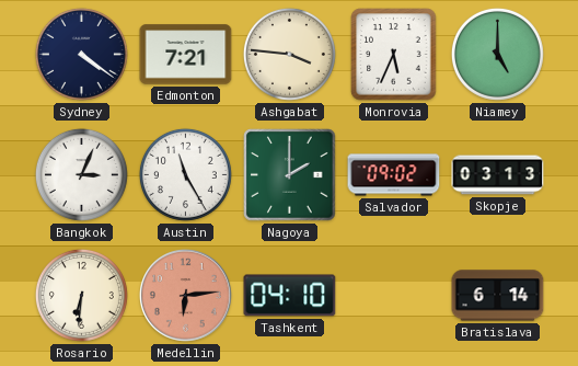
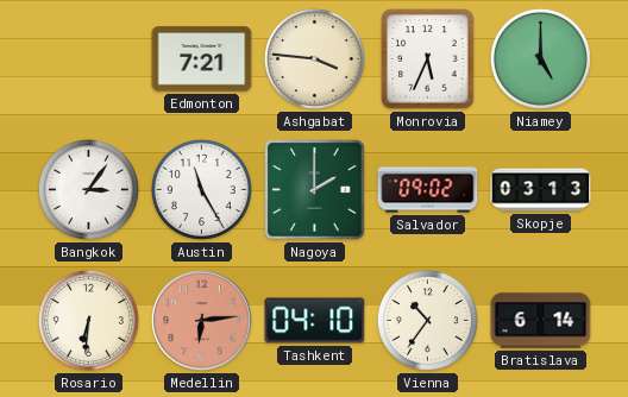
Sydney: 4:21 -> none
Bangkok: 3:04 -> 3:06
Vienna: none -> 10:36
